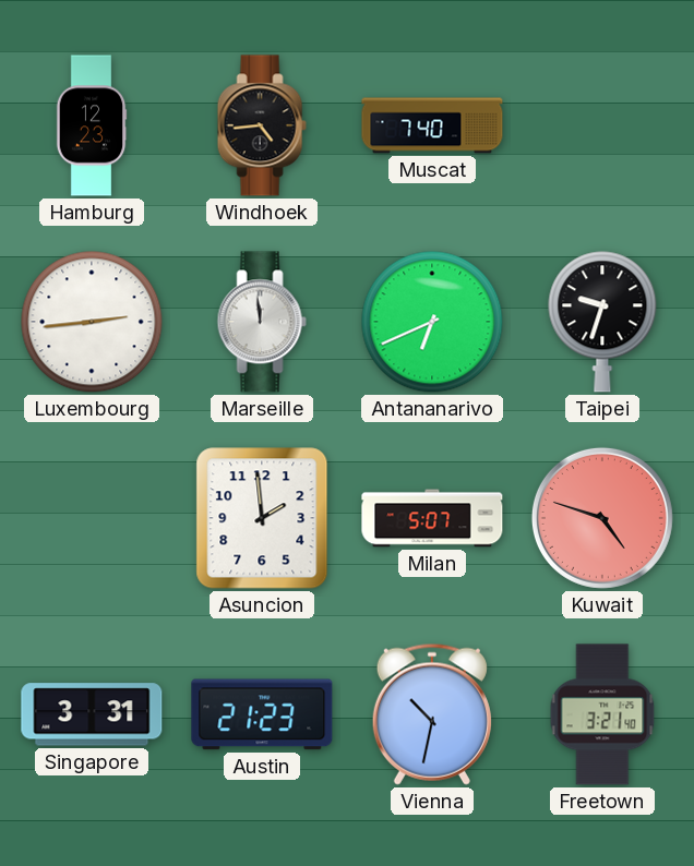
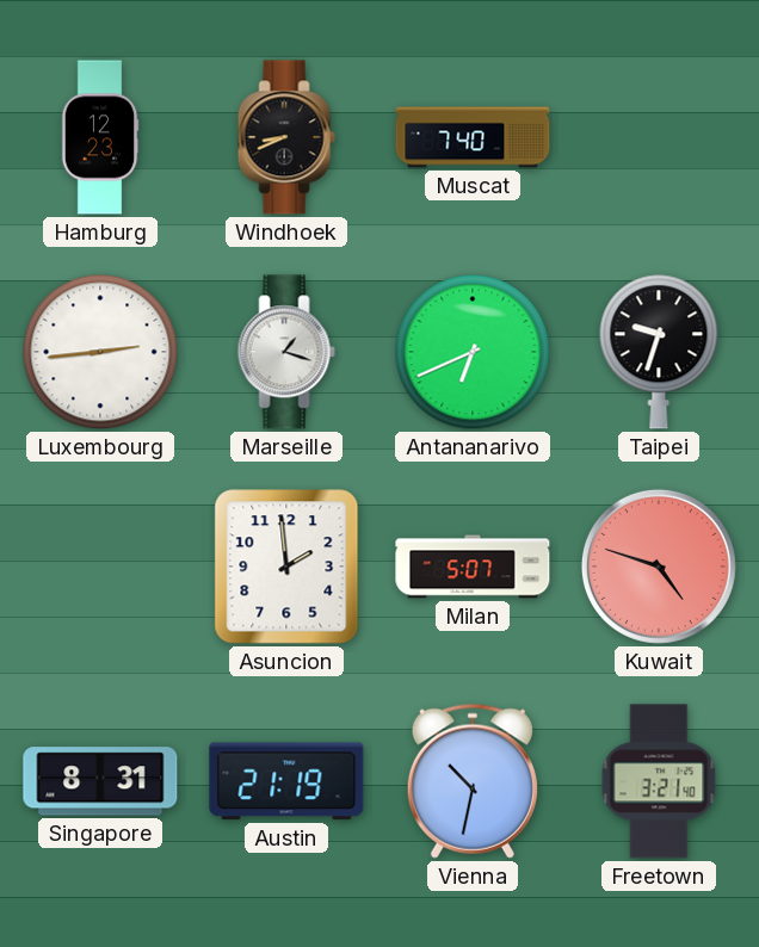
Windhoek: 4:44 -> 8:41
Marseille: 11:59 -> 1:18
Singapore: 3:31 -> 8:31
Austin: 21:23 -> 21:19
